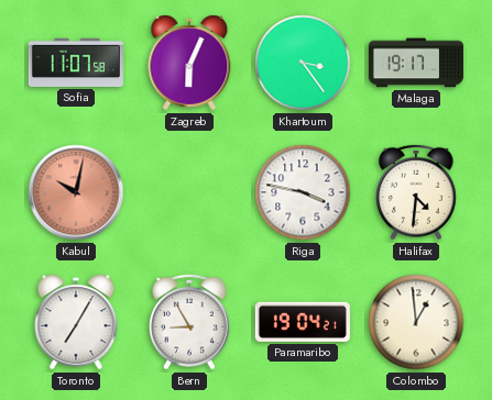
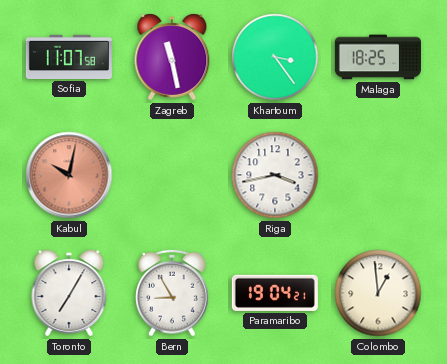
Zagreb: 6:04 -> 11:28
Malaga: 19:17 -> 18:25
Riga: 3:47 -> 3:43
Halifax: 4:31 -> none
